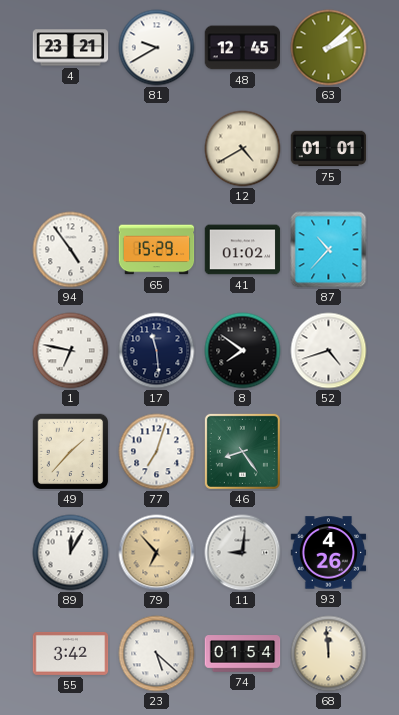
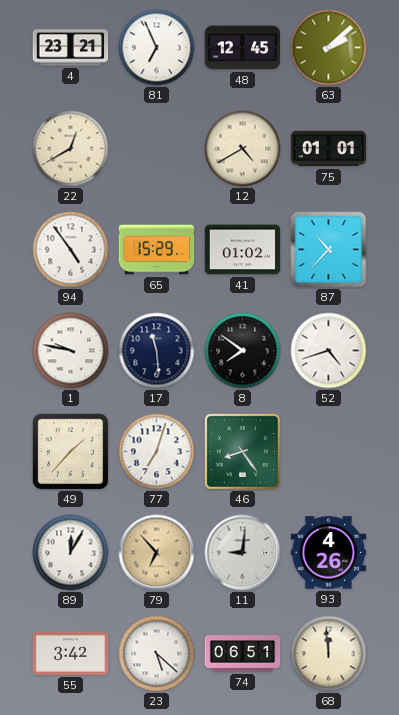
81: 9:40 -> 6:56
22: none -> 12:40
1: 6:47 -> 9:47
74: 01:54 -> 06:51
